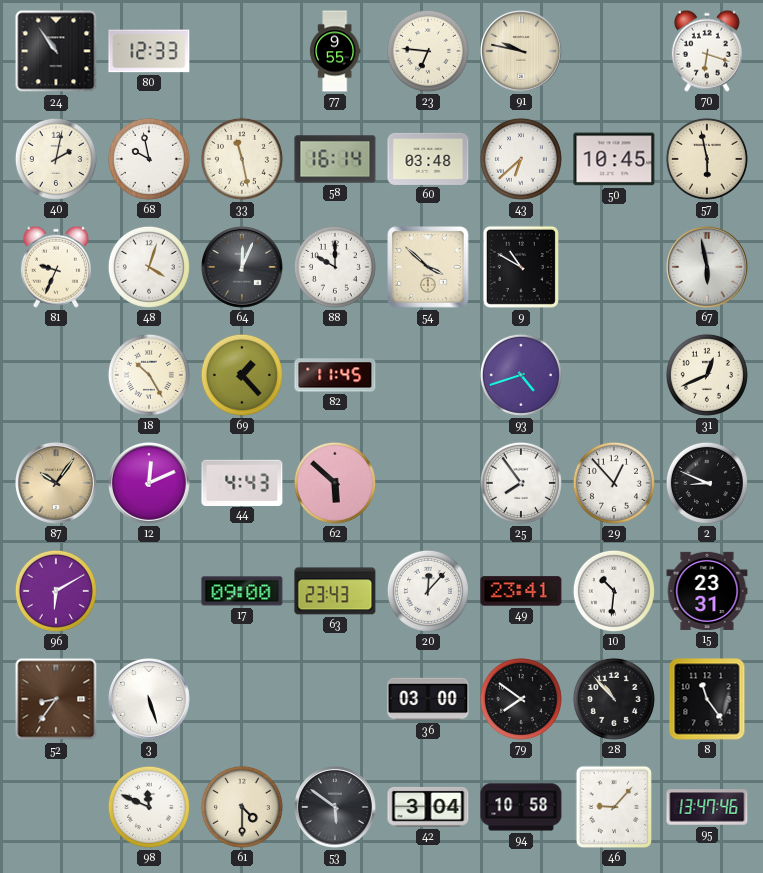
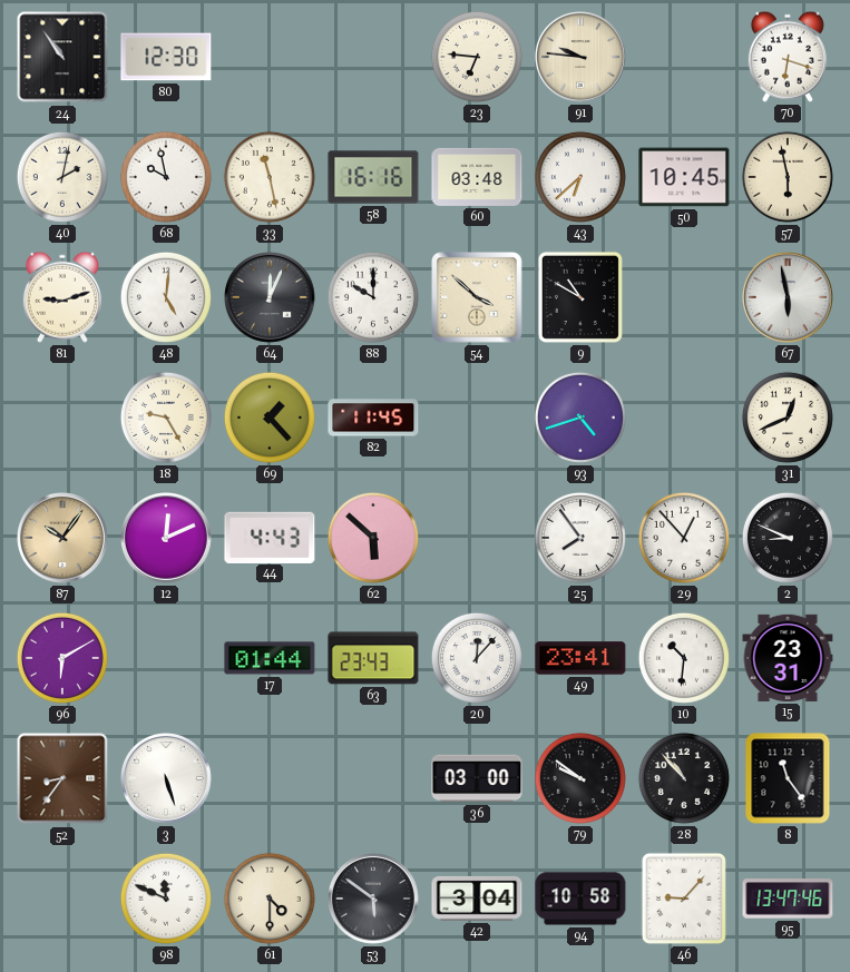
80: 12:33 -> 12:30
77: 9:55 -> none
91: 9:47 -> 9:46
58: 16:14 -> 16:16
81: 9:34 -> 9:12
48: 4:03 -> 5:01
18: 10:25 -> 9:25
17: 09:00 -> 01:44
79: 7:51 -> 9:51
